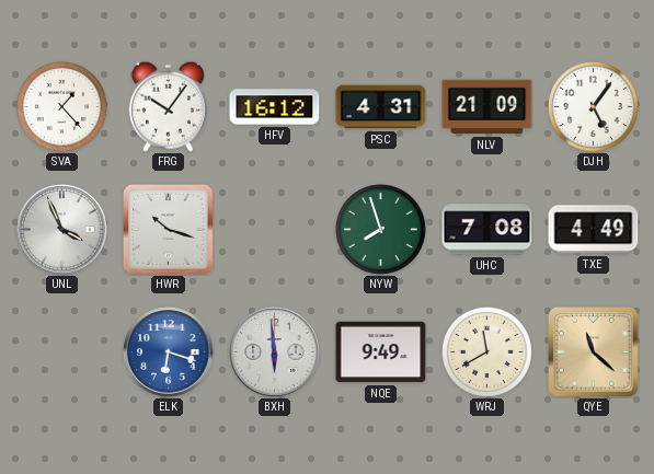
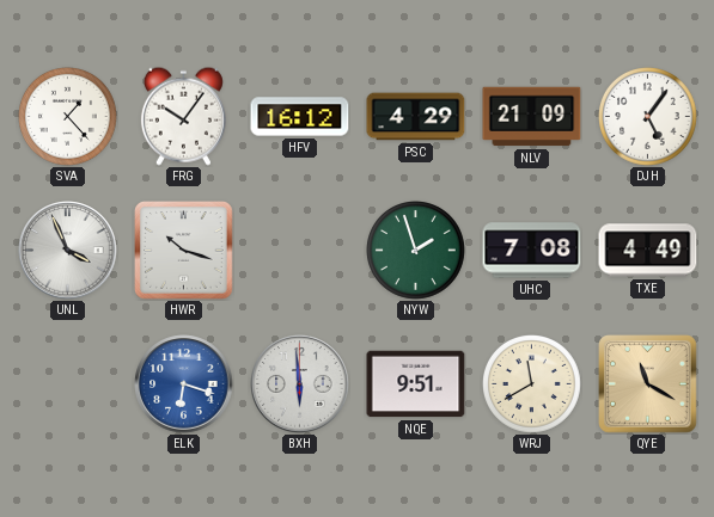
PSC: 4:31 -> 4:29
NYW: 7:57 -> 1:57
NQE: 9:49 -> 9:51
QYE: 11:22 -> 11:20
